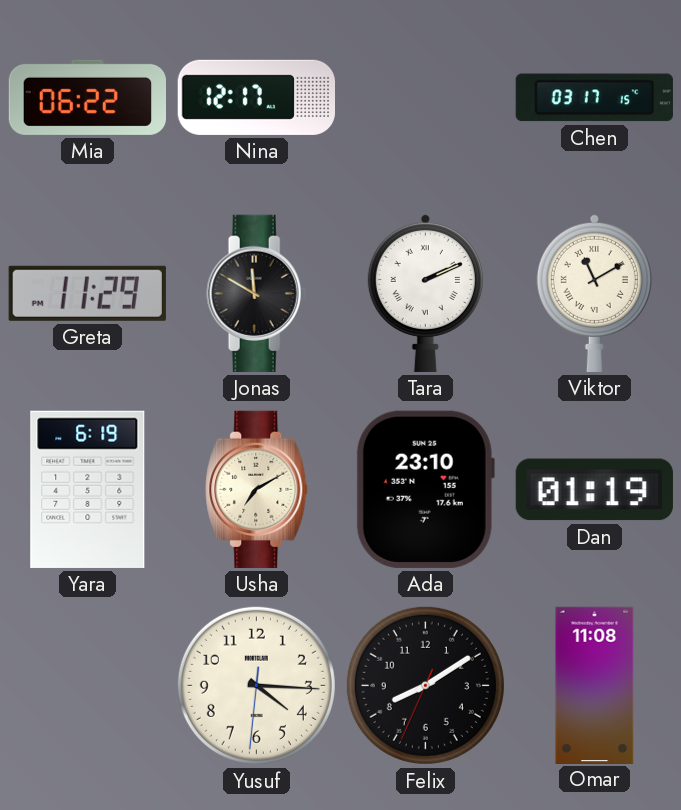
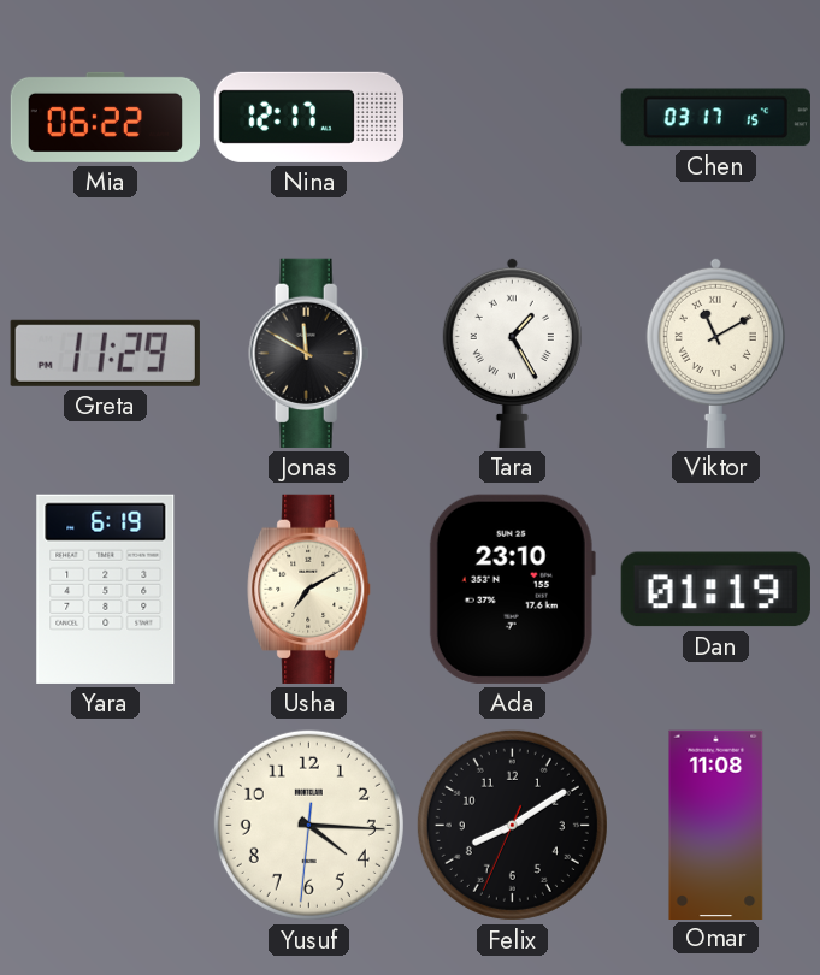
Tara: 2:11 -> 1:25
